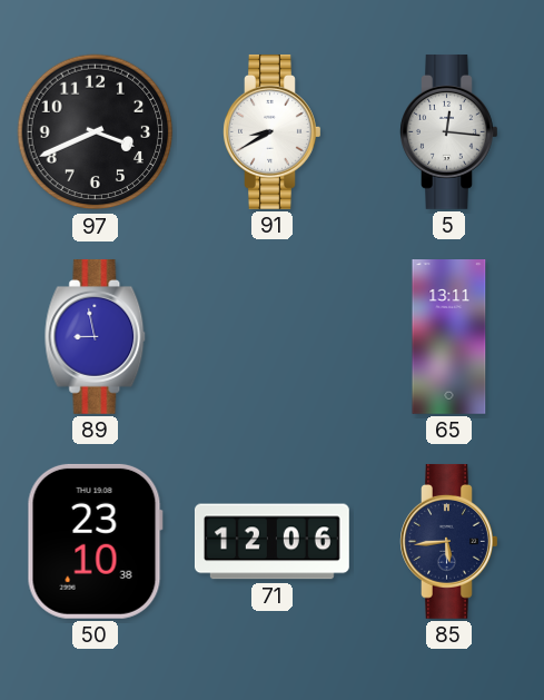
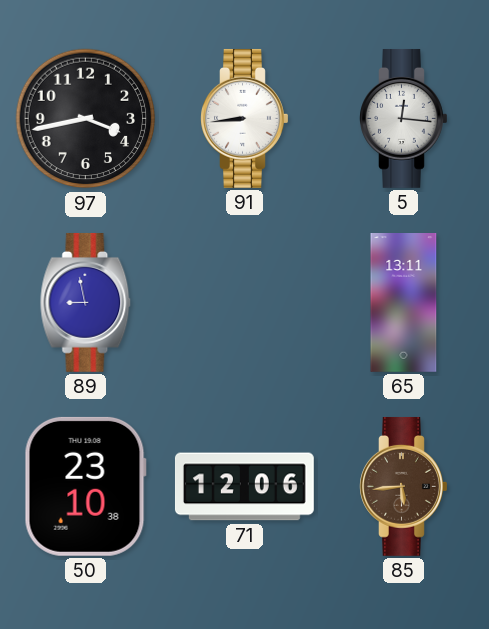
97: 3:41 -> 3:43
91: 8:40 -> 8:44
85 dial: navy -> brown
